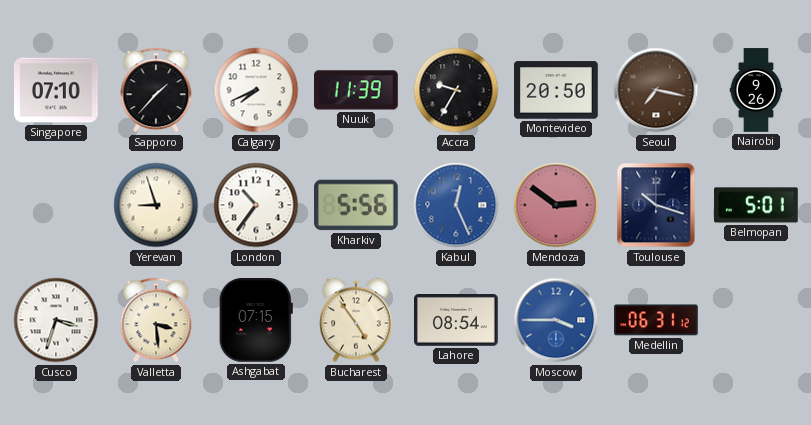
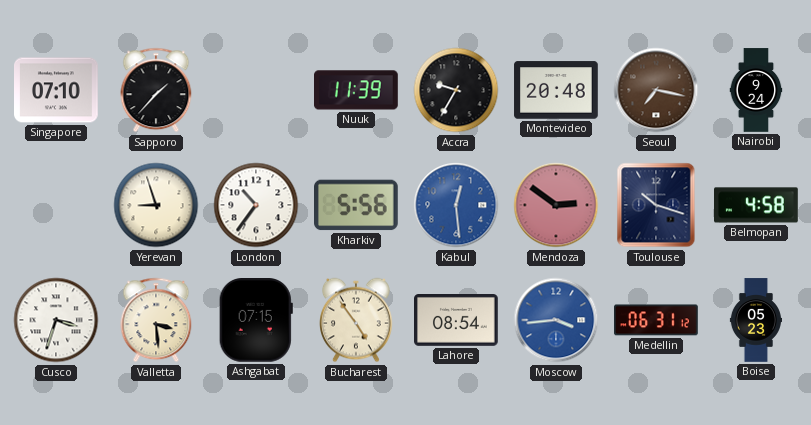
Calgary: 7:41 -> none
Montevideo: 20:50 -> 20:48
Nairobi: 9:26 -> 9:24
Kabul: 12:26 -> 12:29
Belmopan: 5:01 -> 4:58
Moscow: 3:45 -> 3:44
Boise: none -> 05:23
